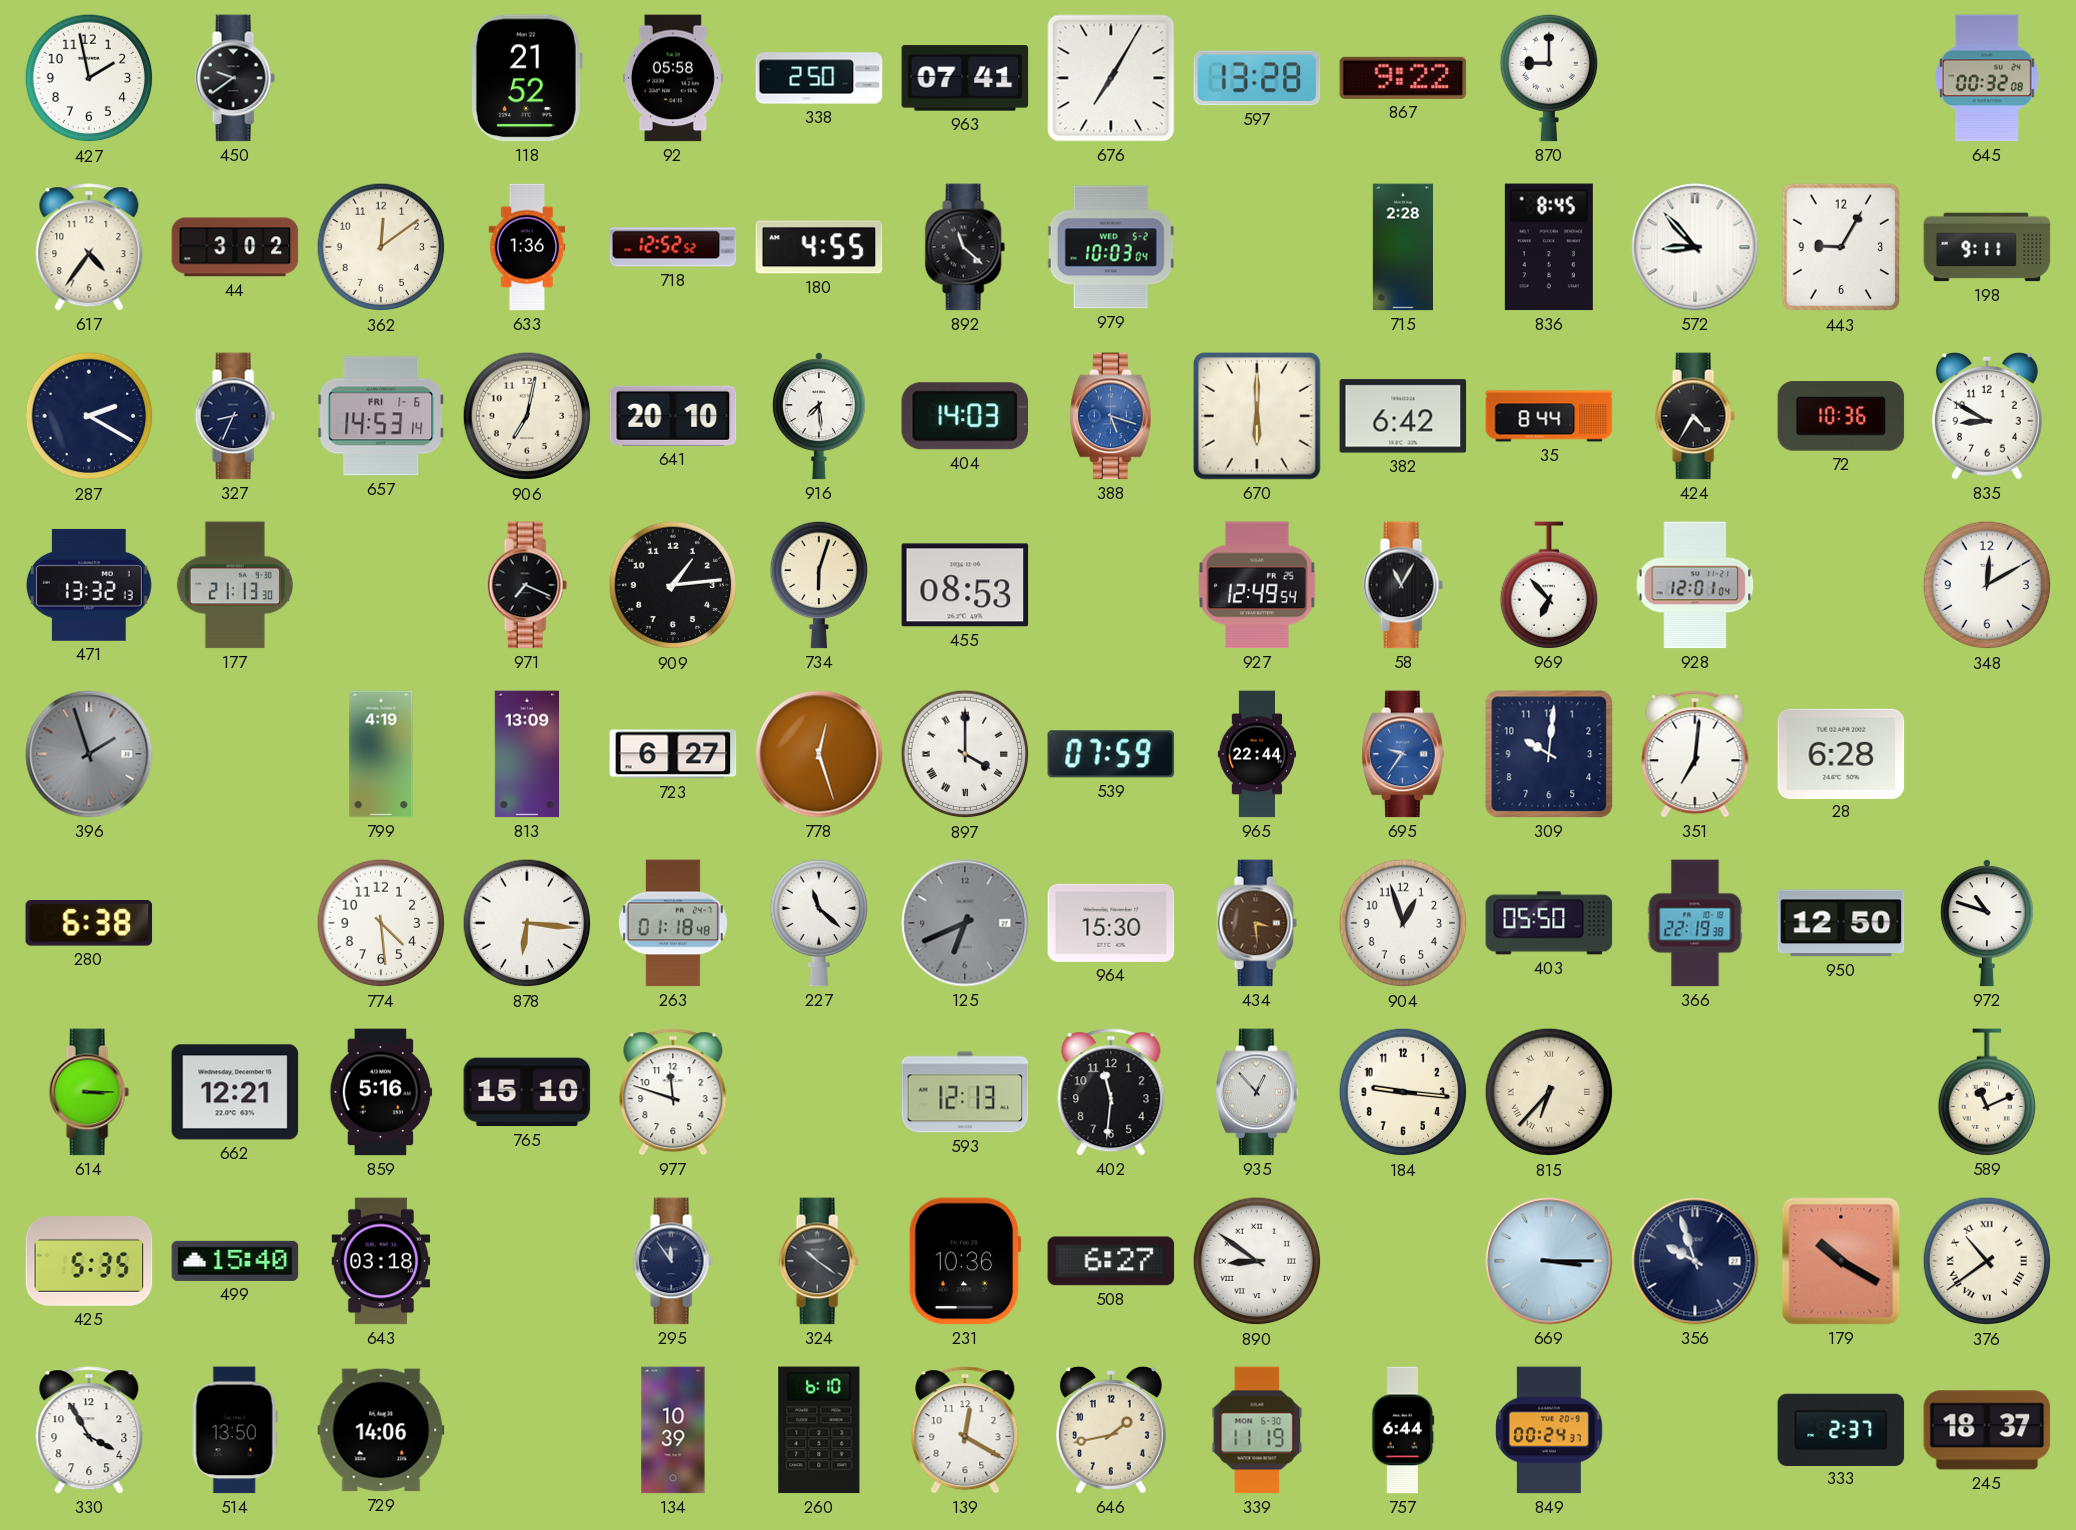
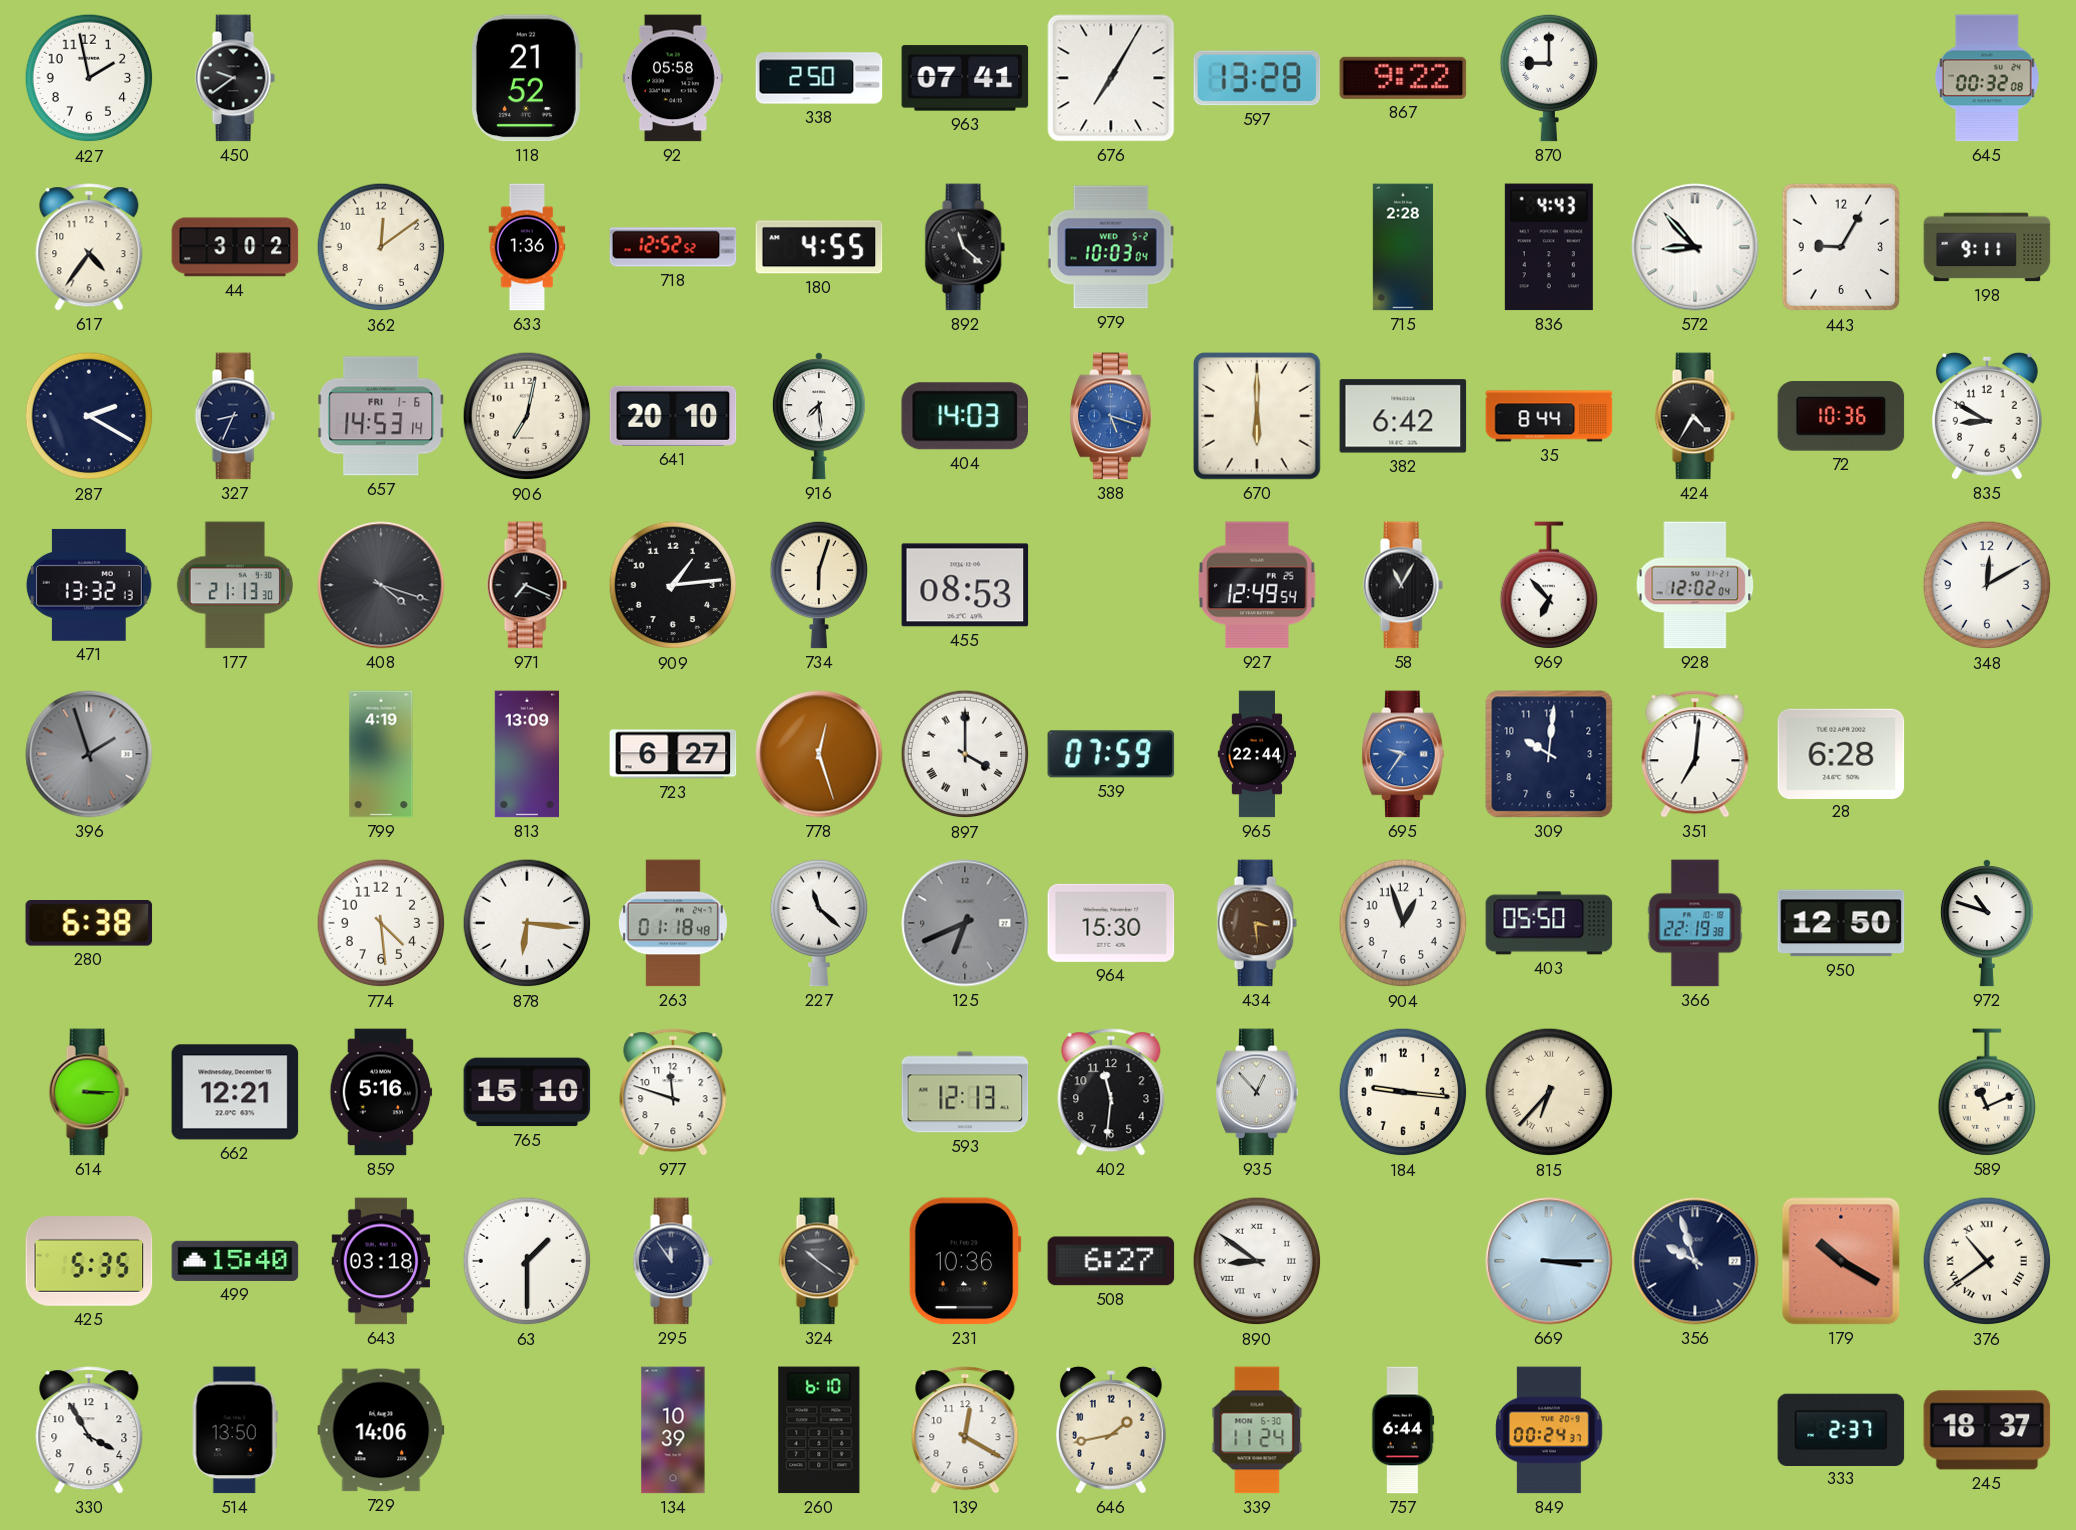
836: 8:45 -> 4:43
408: none -> 4:18
928: 12:01 -> 12:02
63: none -> 1:30
339: 11:19 -> 11:24
